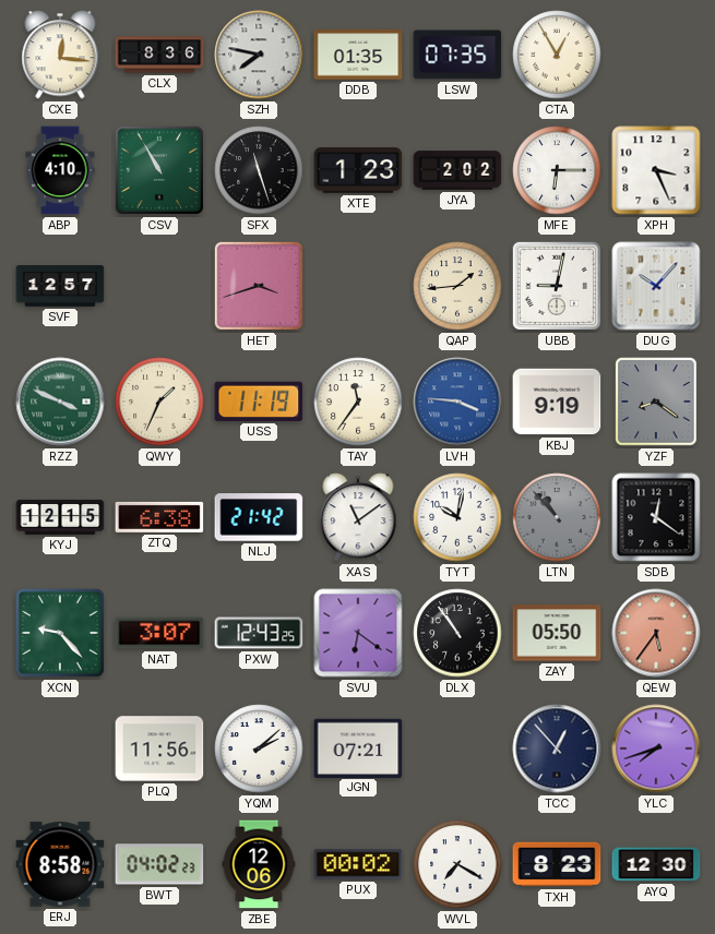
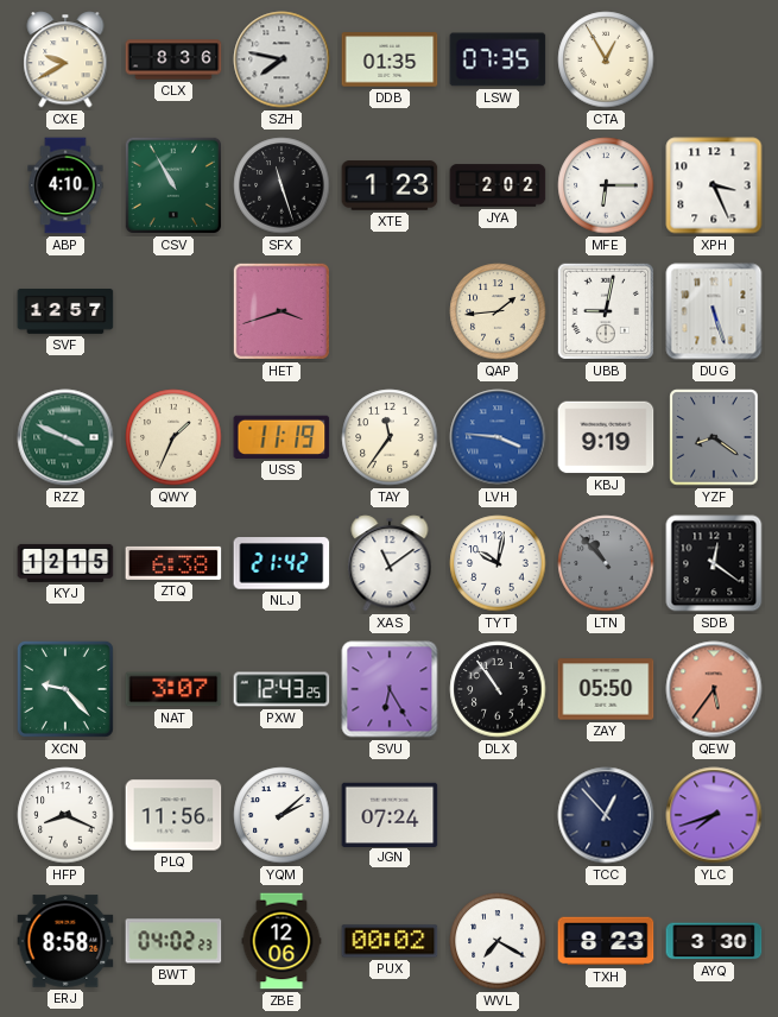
CXE: 12:16 -> 9:40
DUG: 10:07 -> 5:27
SVU: 6:21 -> 6:25
HFP: none -> 8:19
JGN: 07:21 -> 07:24
AYQ: 12:30 -> 3:30
